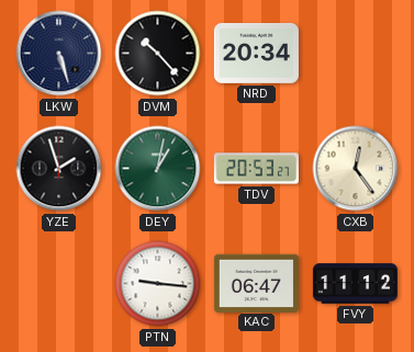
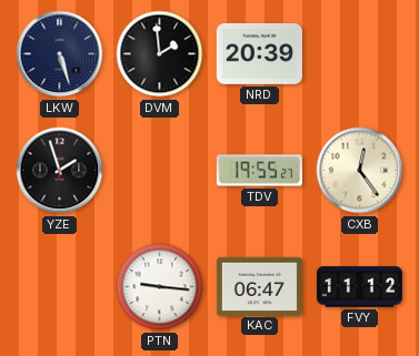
DVM: 10:23 -> 1:59
NRD: 20:34 -> 20:39
DEY: 1:02 -> none
TDV: 20:53 -> 19:55
